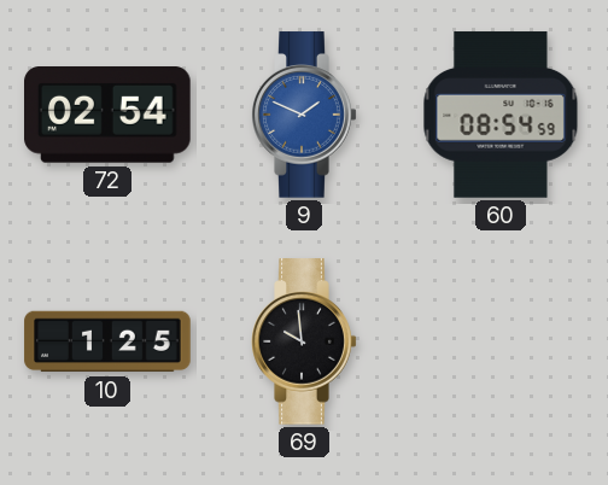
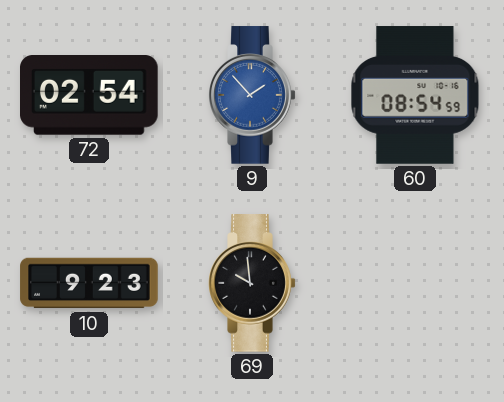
9: 1:49 -> 1:53
10: 1:25 -> 9:23
